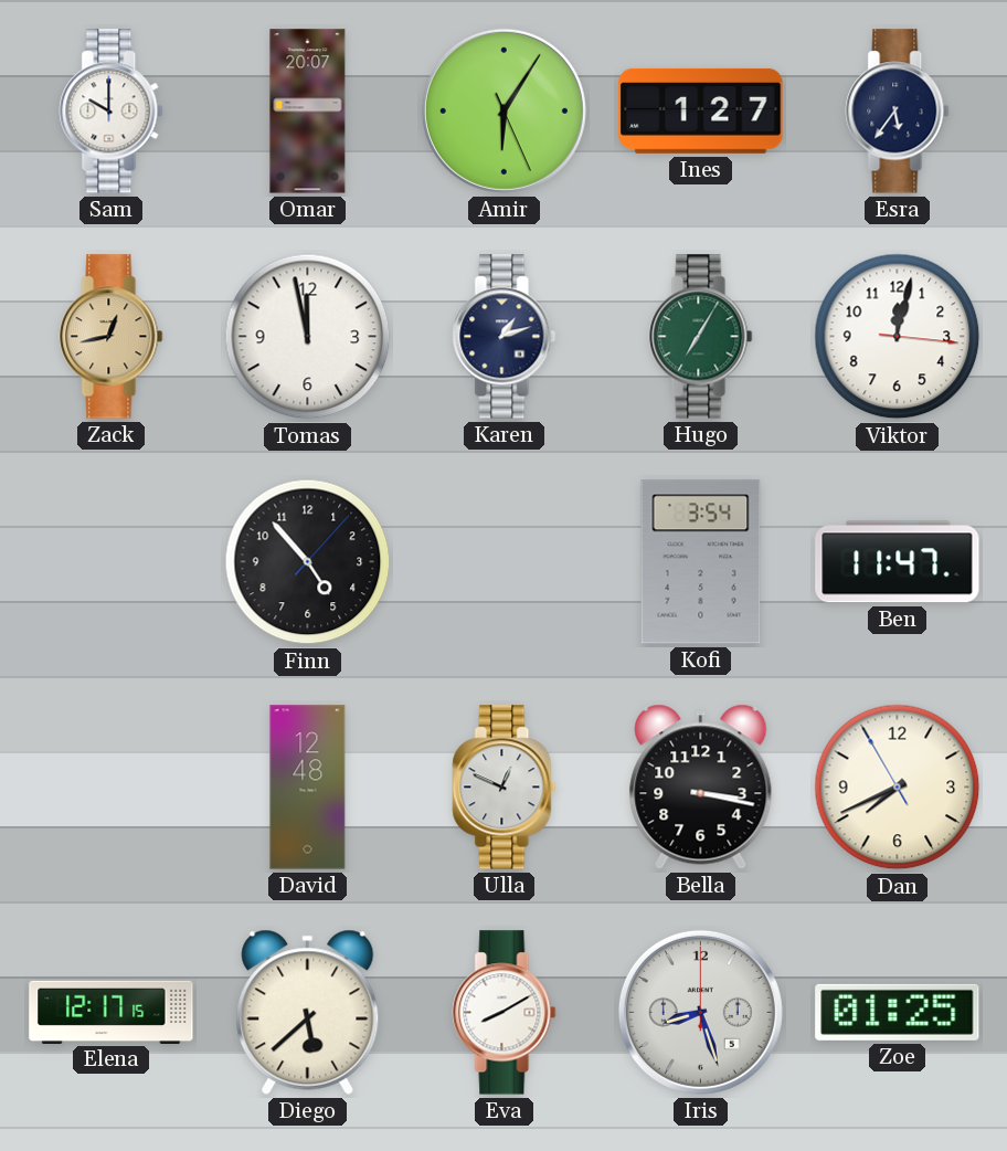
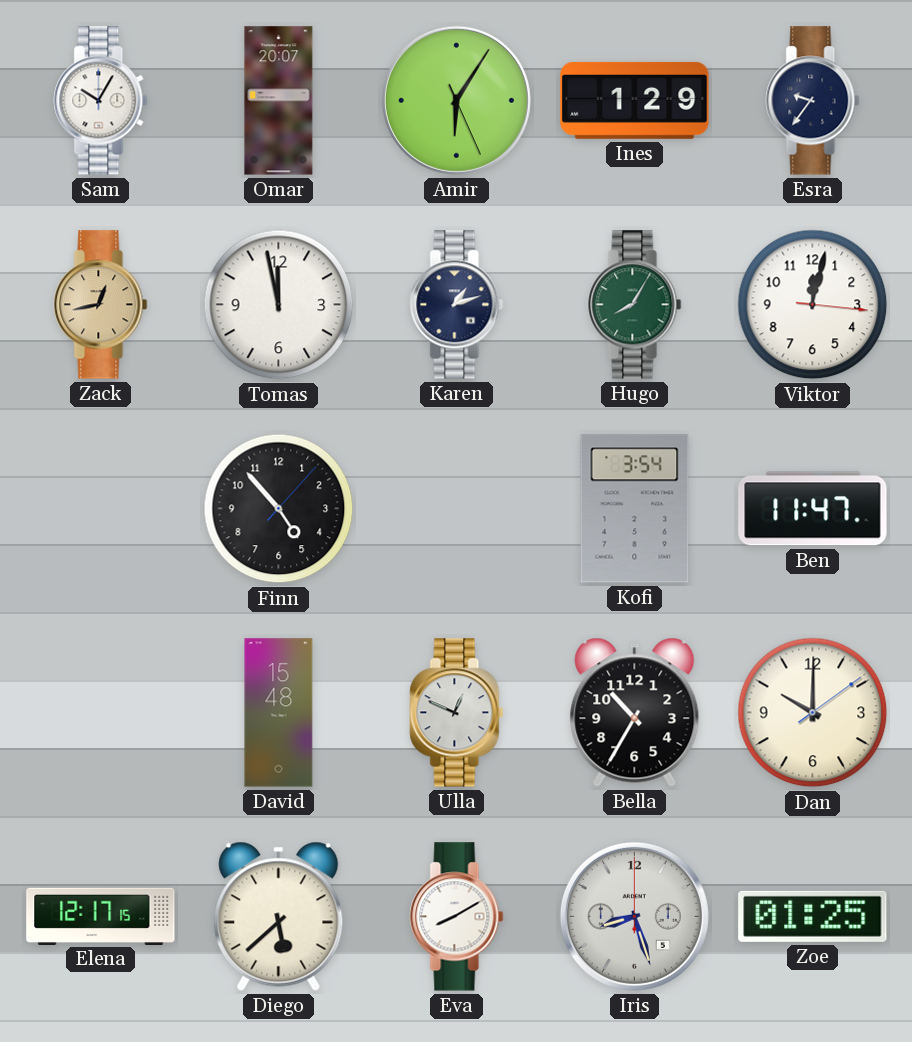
Sam: 10:00 -> 10:05
Ines: 1:27 -> 1:29
Esra: 5:36 -> 9:36
Hugo: 7:05 -> 8:05
David: 12:48 -> 15:48
Bella: 3:17 -> 10:35
Dan: 7:40 -> 10:00
